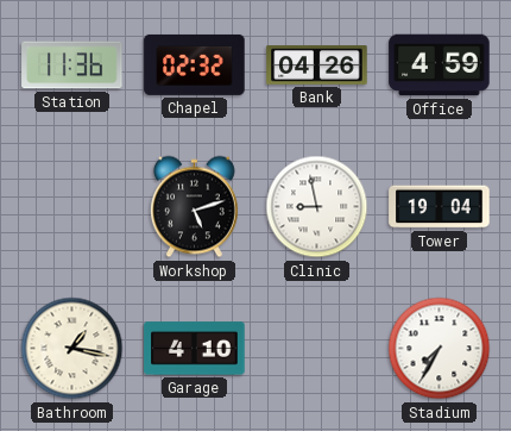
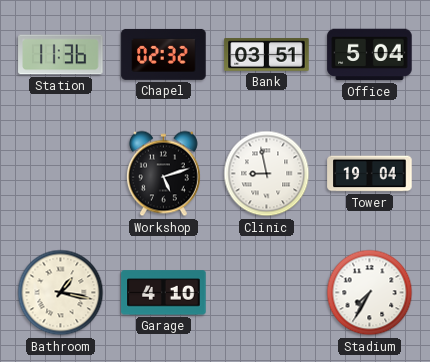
Bank: 04:26 -> 03:51
Office: 4:59 -> 5:04
